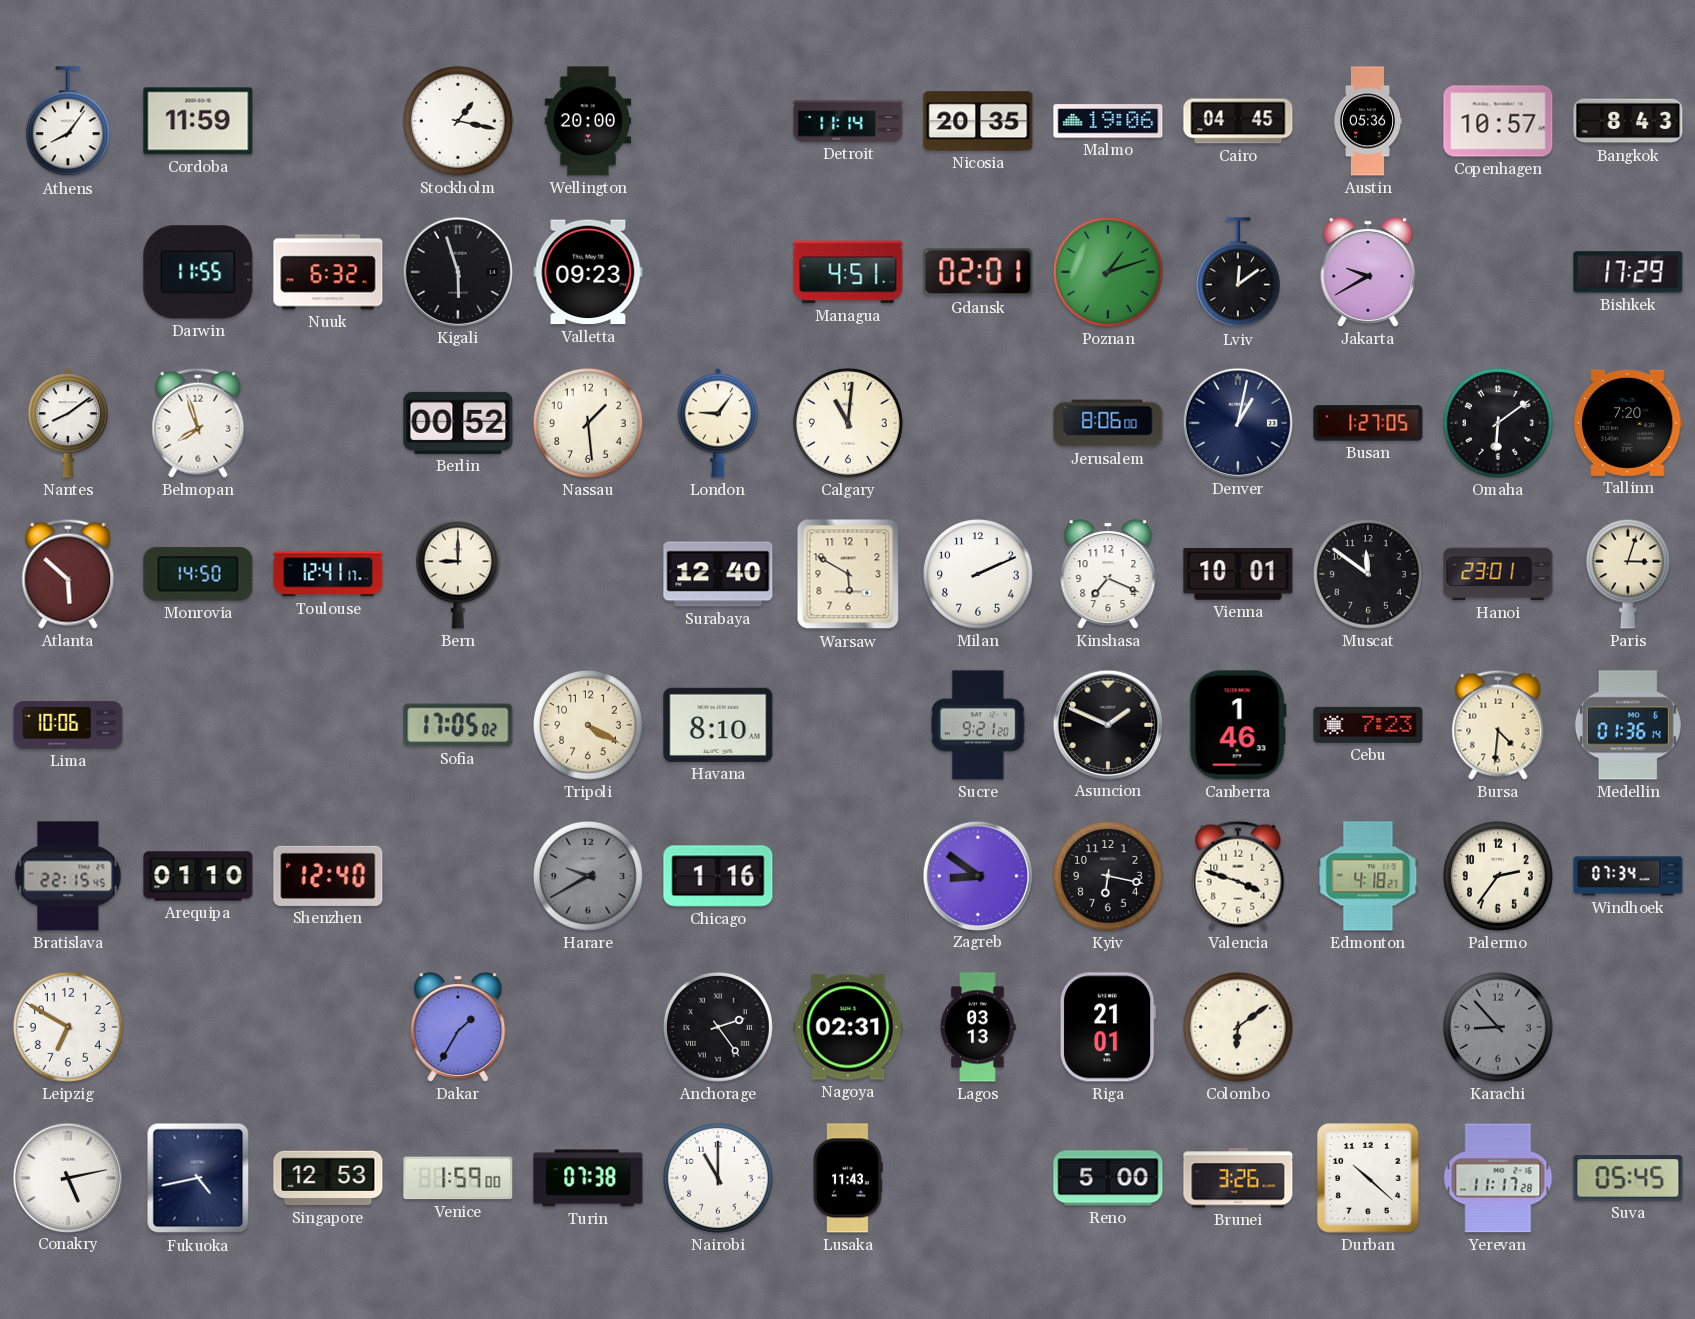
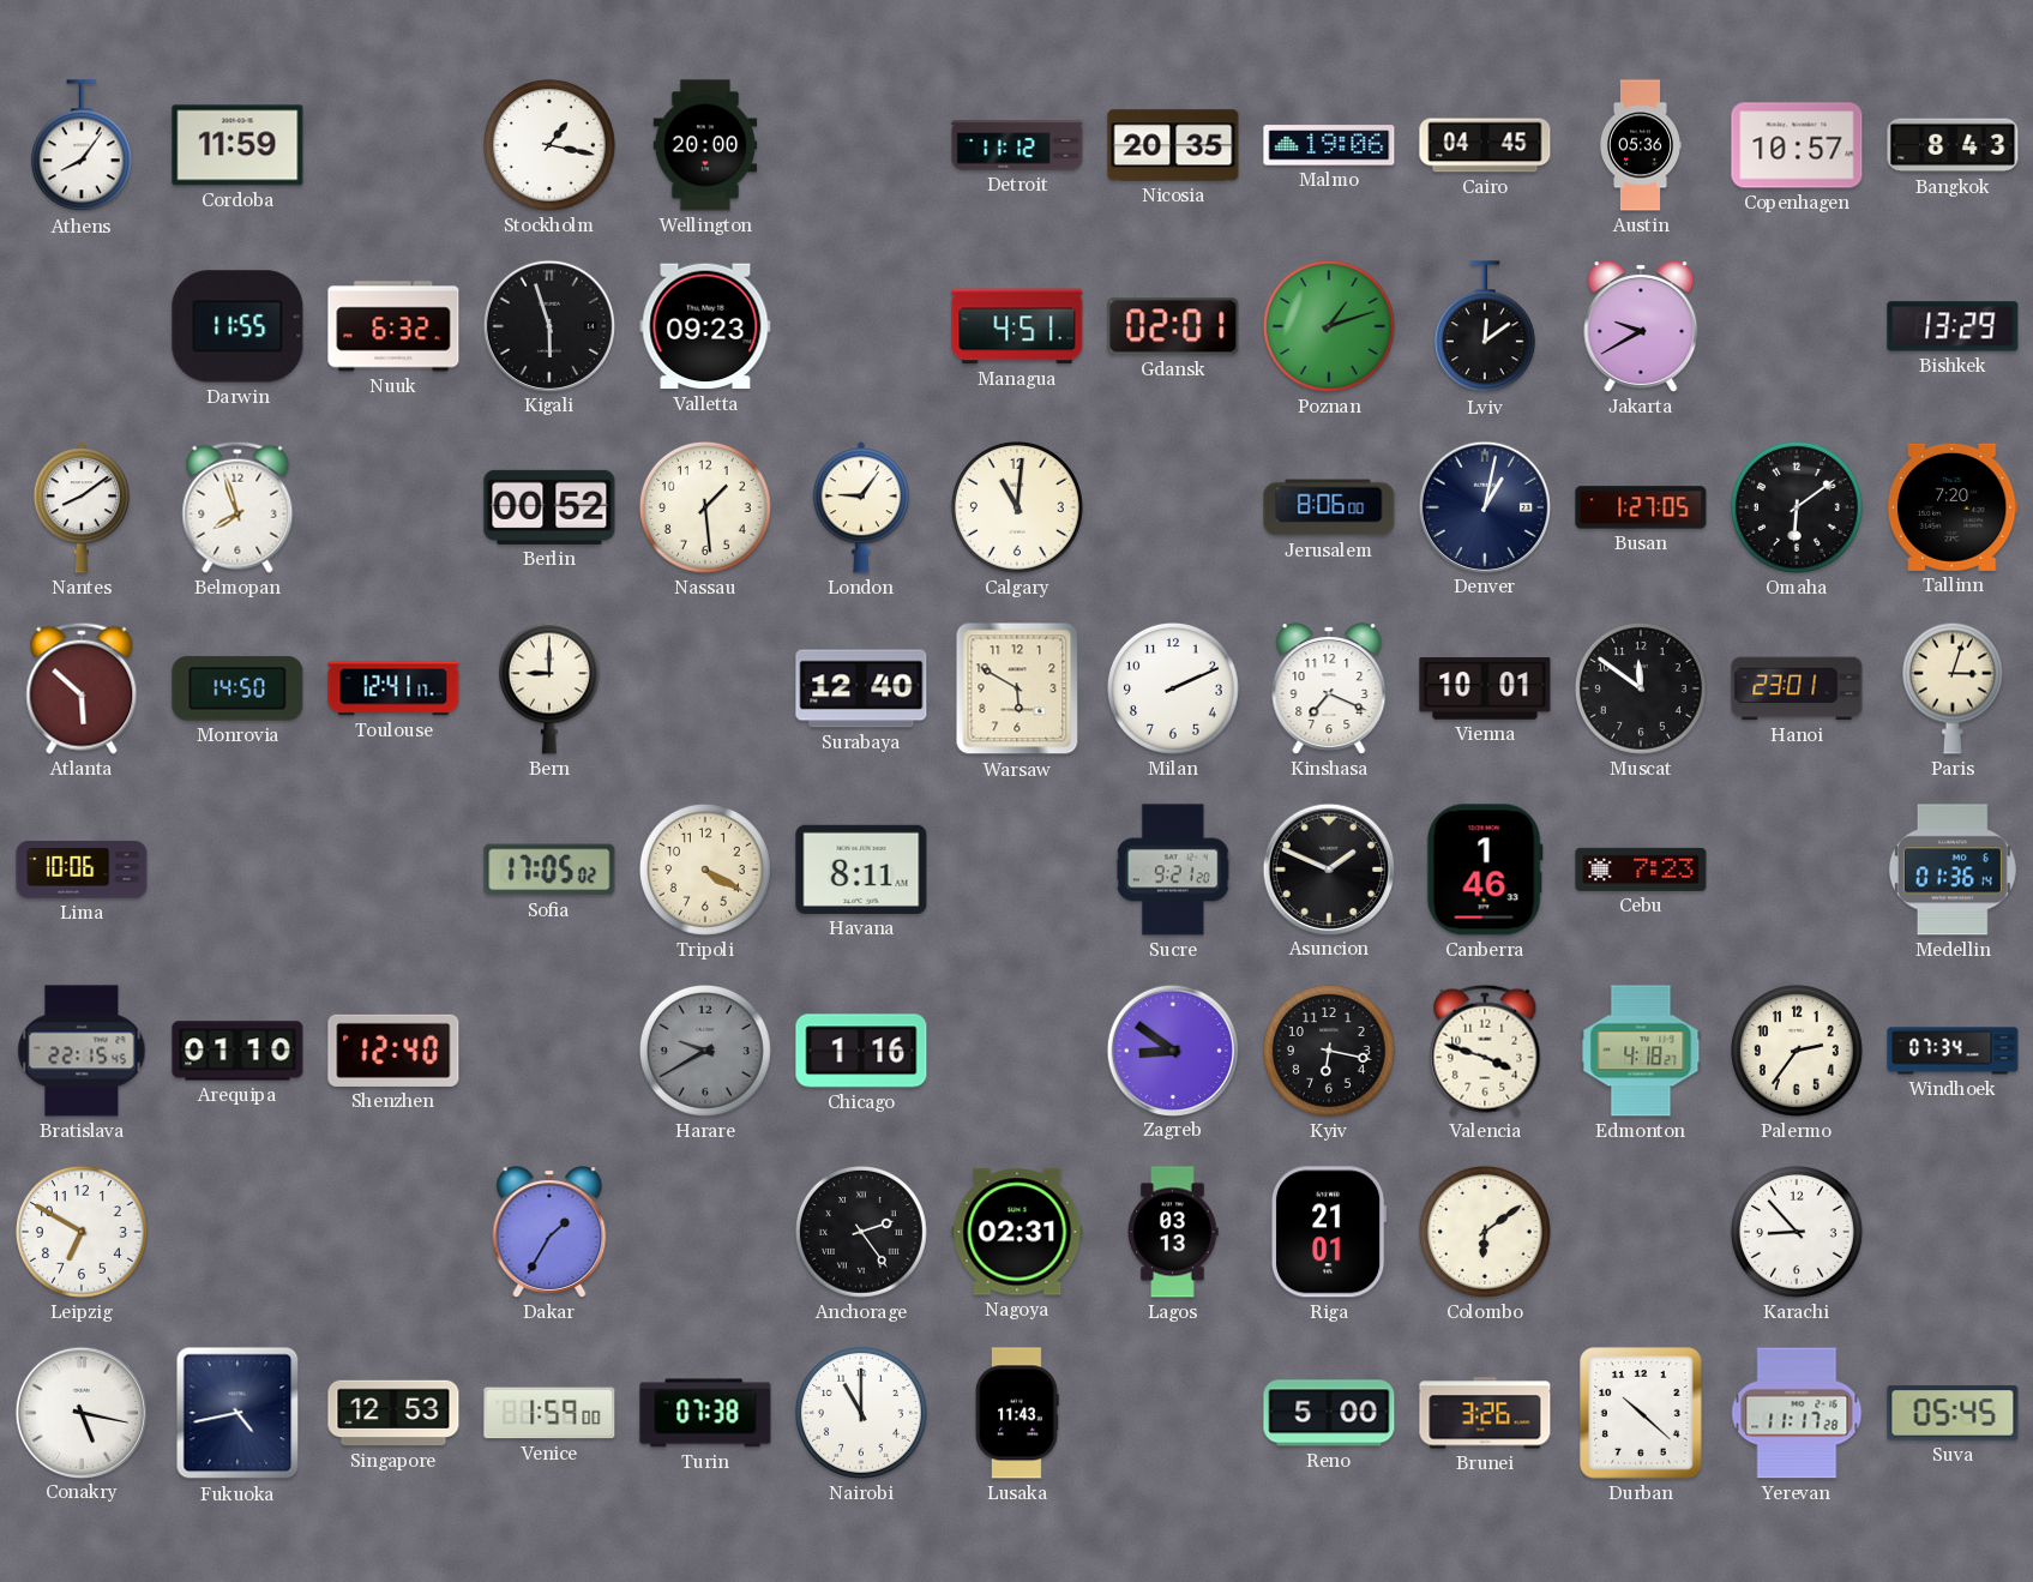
Detroit: 11:14 -> 11:12
Bishkek: 17:29 -> 13:29
Havana: 8:10 -> 8:11
Bursa: 4:31 -> none
Karachi dial: grey -> white
Conakry: 5:13 -> 5:17
